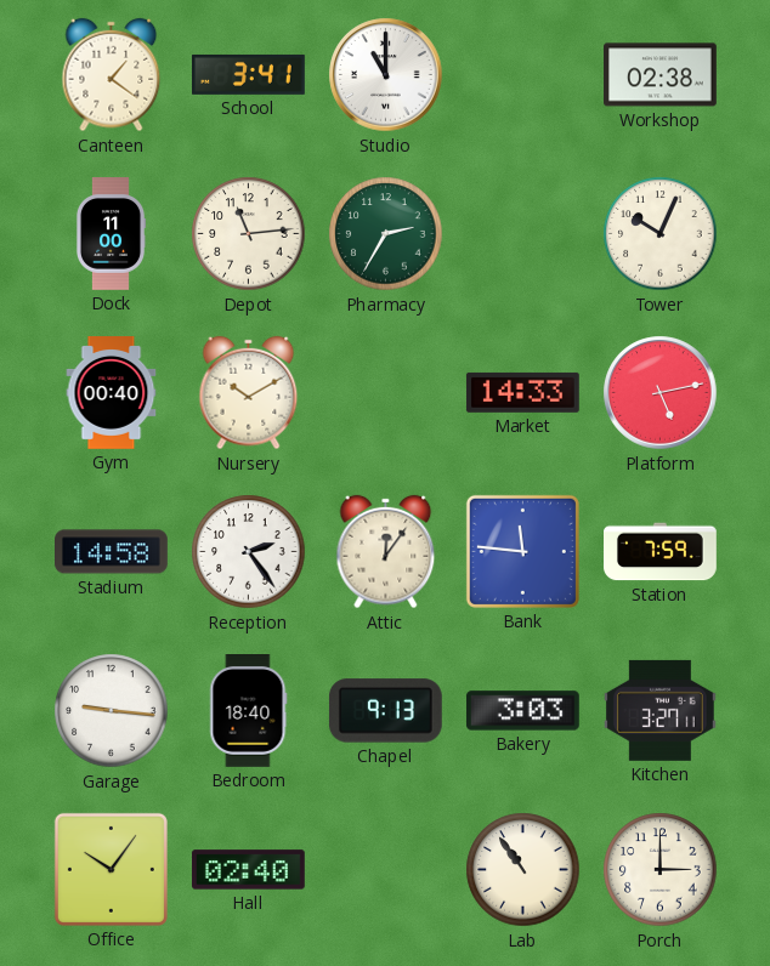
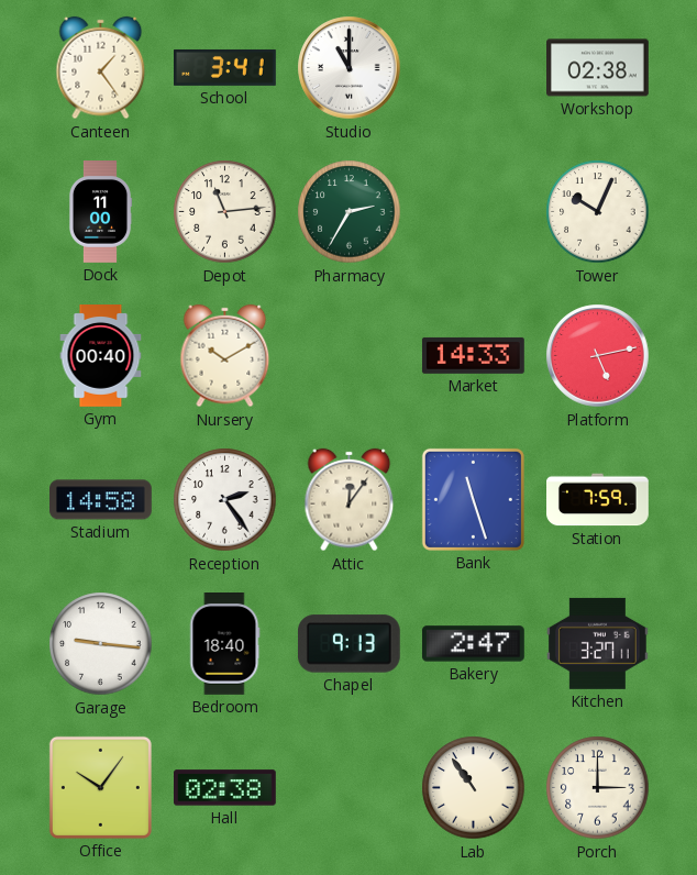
Canteen: 1:21 -> 1:24
Bank: 11:46 -> 11:27
Bakery: 3:03 -> 2:47
Hall: 02:40 -> 02:38
